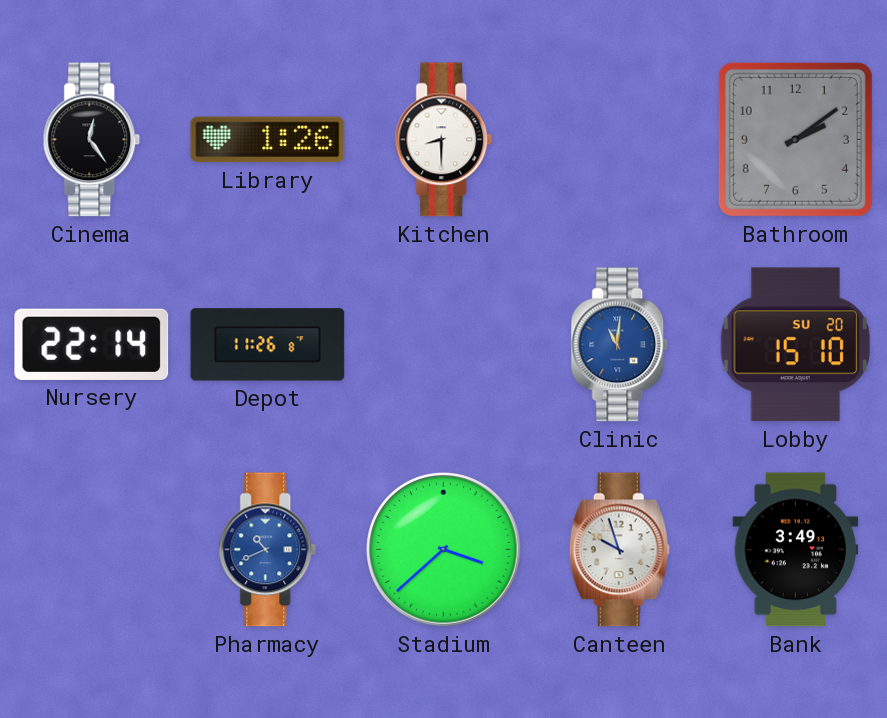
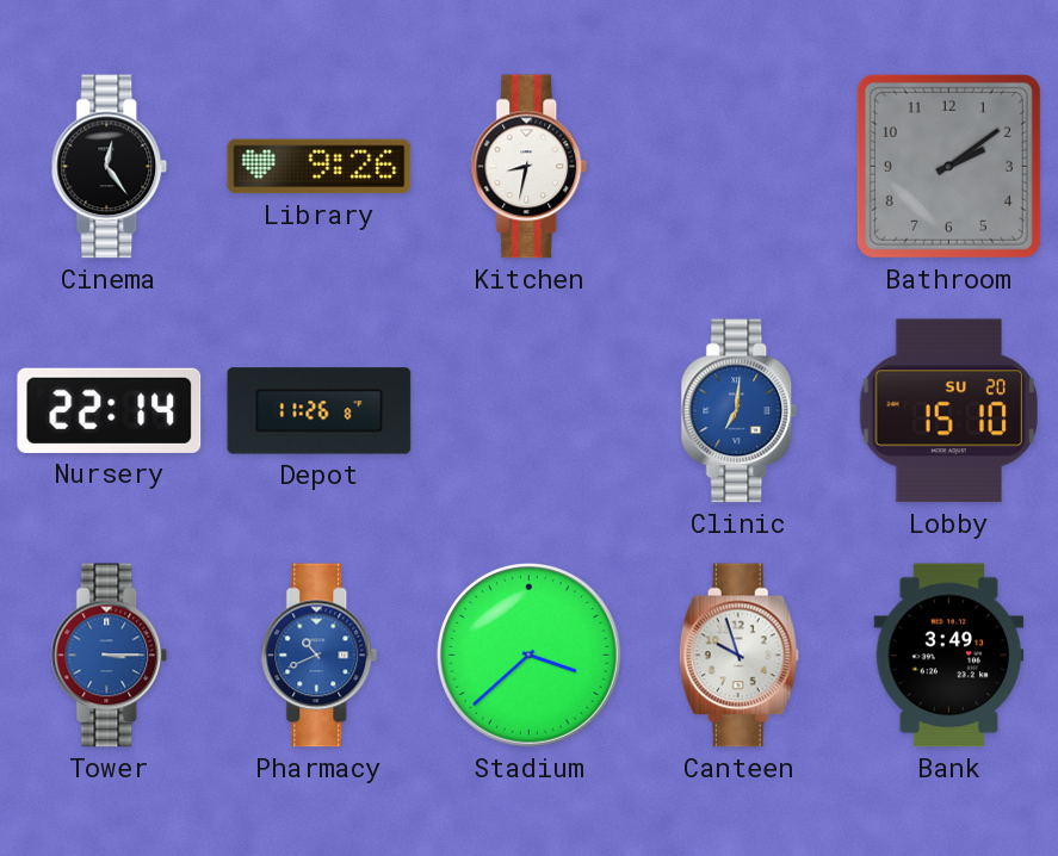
Library: 1:26 -> 9:26
Kitchen: 8:30 -> 8:32
Clinic: 11:01 -> 7:01
Tower: none -> 3:15
